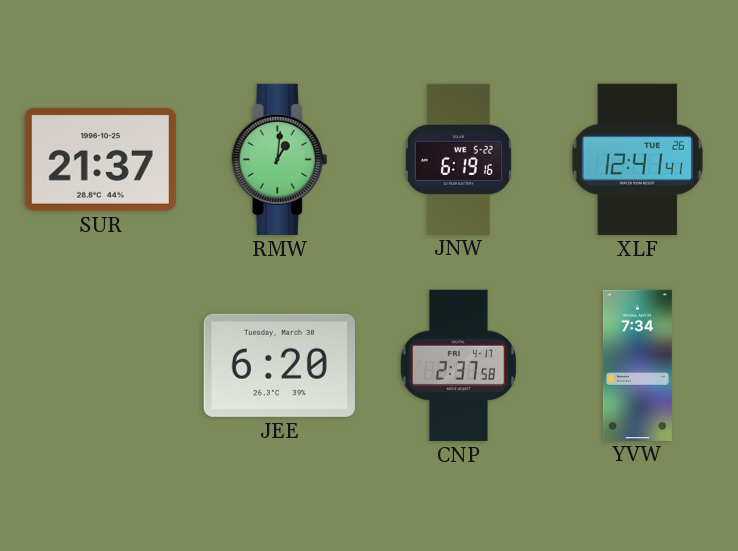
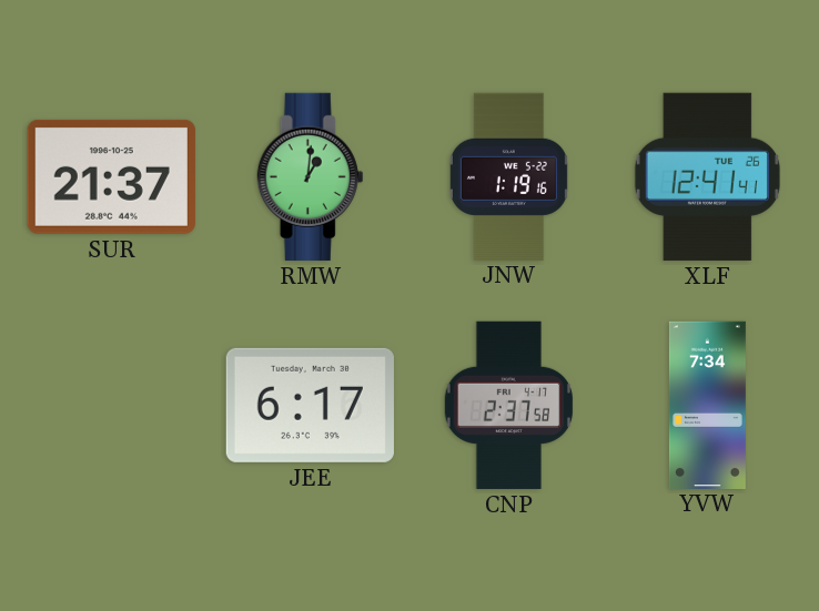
JNW: 6:19 -> 1:19
JEE: 6:20 -> 6:17
